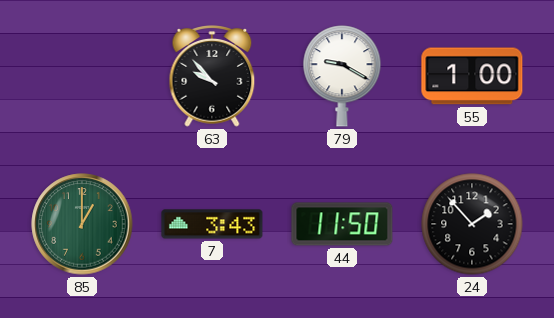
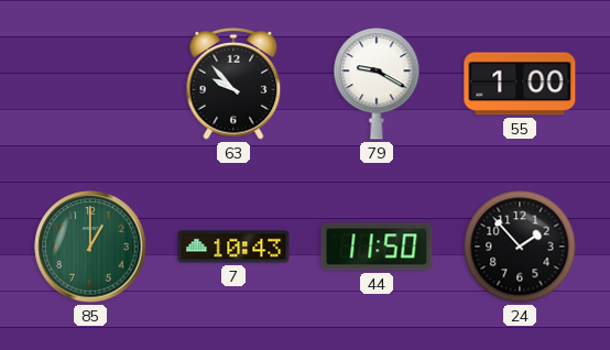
7: 3:43 -> 10:43
